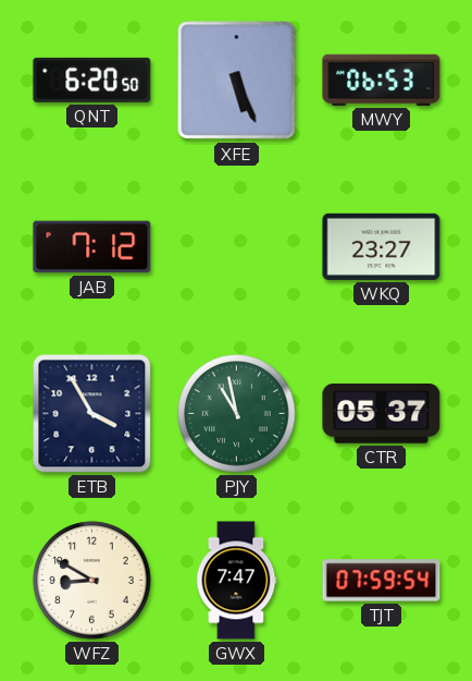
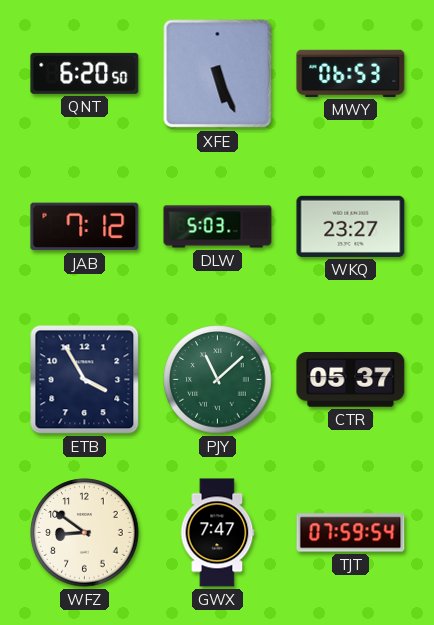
DLW: none -> 5:03
PJY: 10:58 -> 11:08
WFZ: 8:50 -> 8:51
